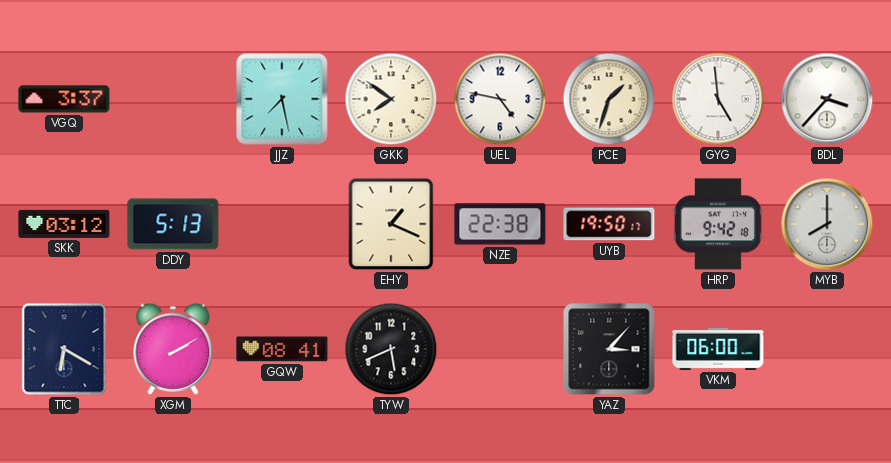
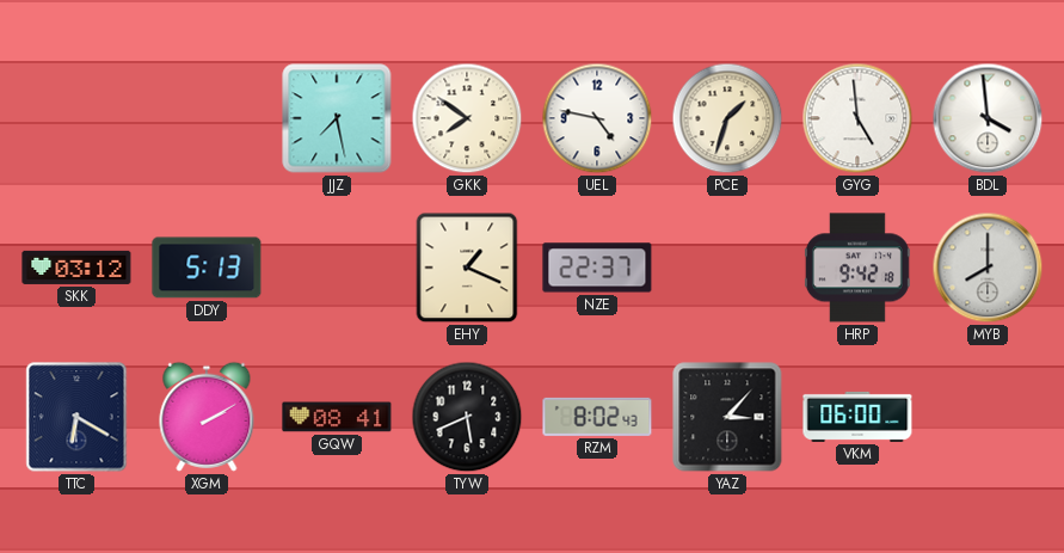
VGQ: 3:37 -> none
BDL: 3:37 -> 3:59
NZE: 22:38 -> 22:37
UYB: 19:50 -> none
RZM: none -> 8:02
